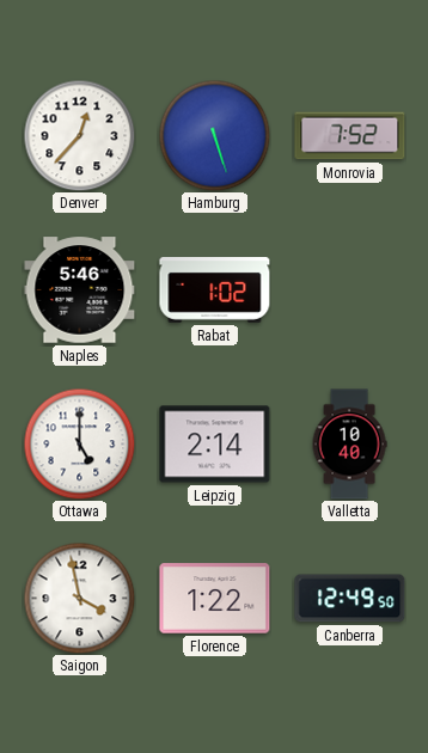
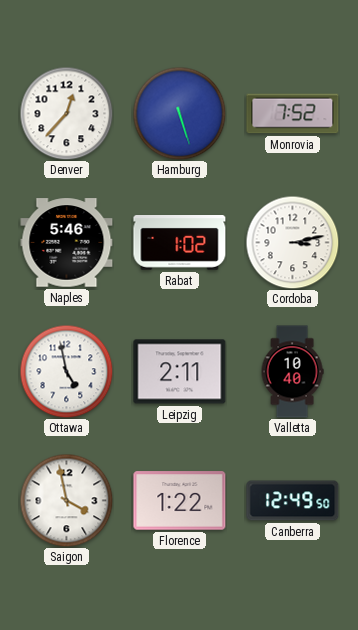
Cordoba: none -> 3:13
Ottawa: 5:00 -> 4:58
Leipzig: 2:14 -> 2:11
